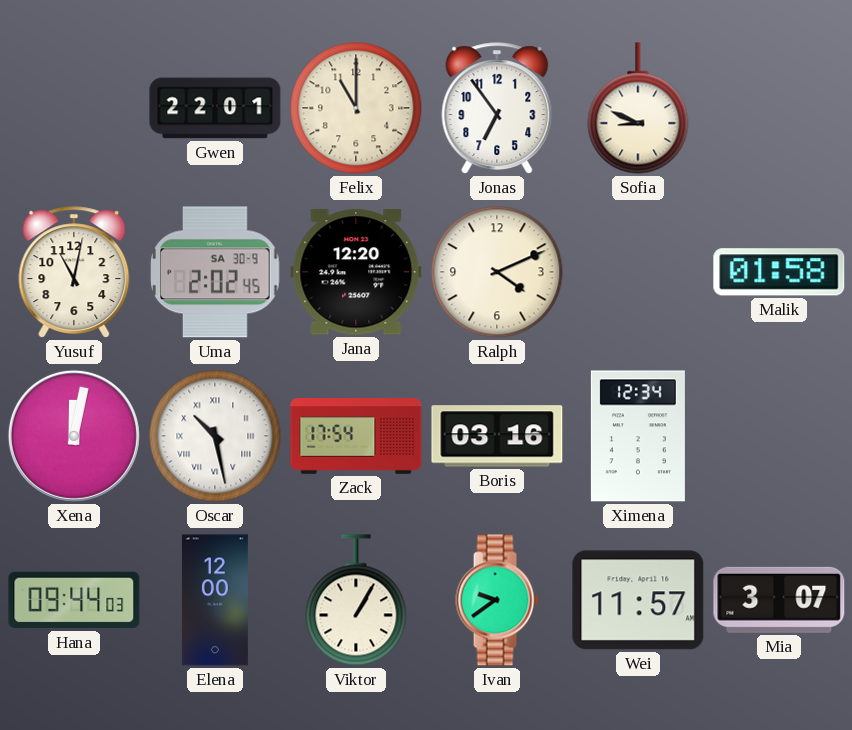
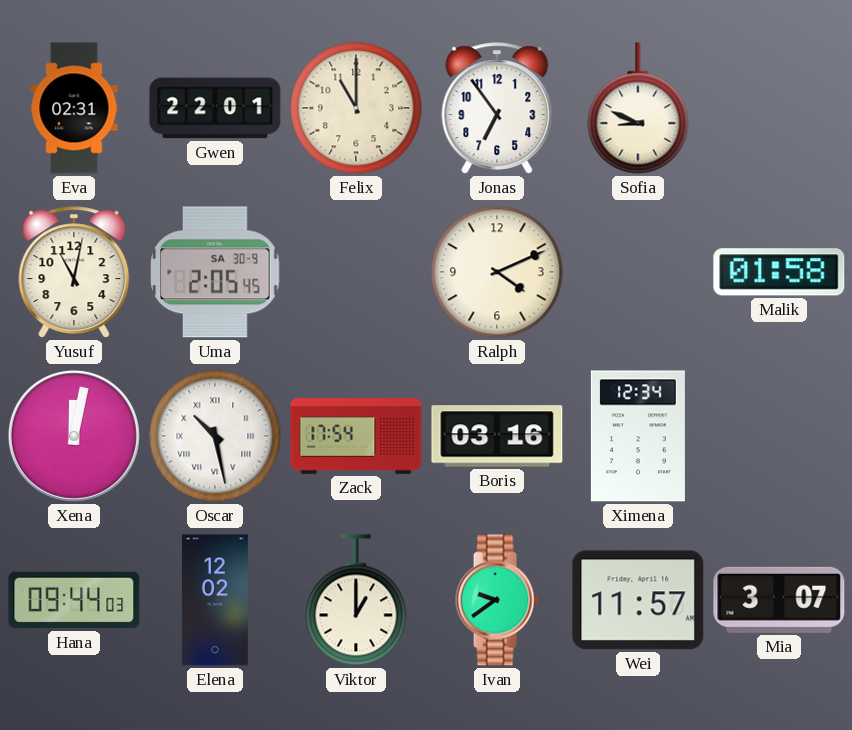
Eva: none -> 02:31
Uma: 2:02 -> 2:05
Jana: 12:20 -> none
Elena: 12:00 -> 12:02
Viktor: 1:05 -> 1:00
